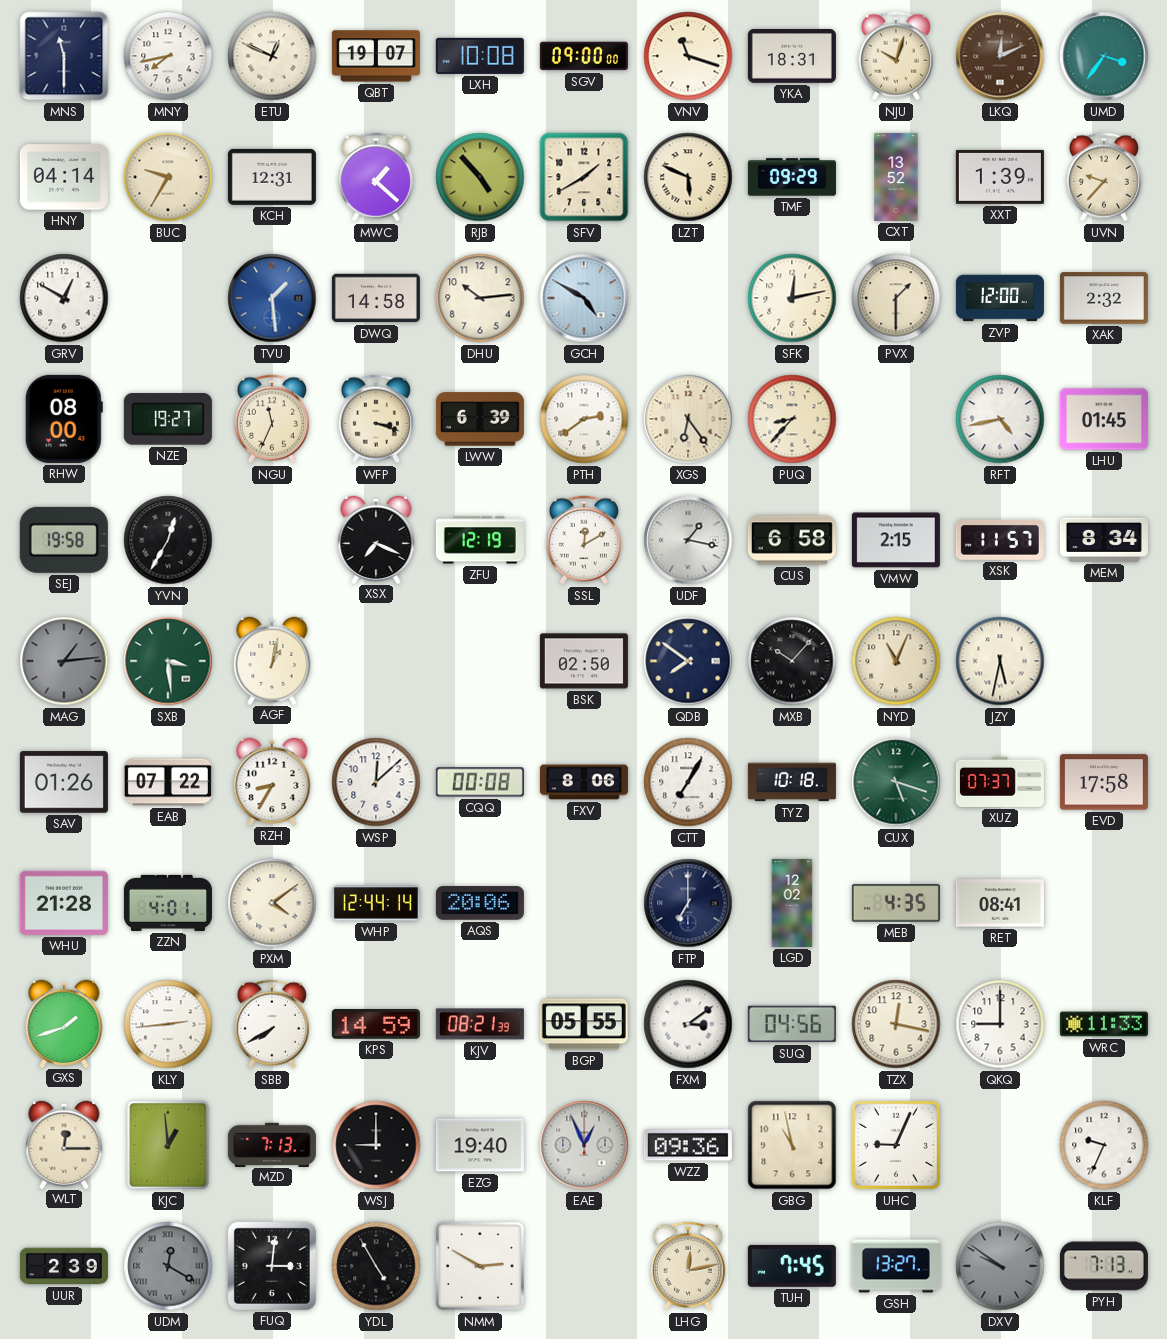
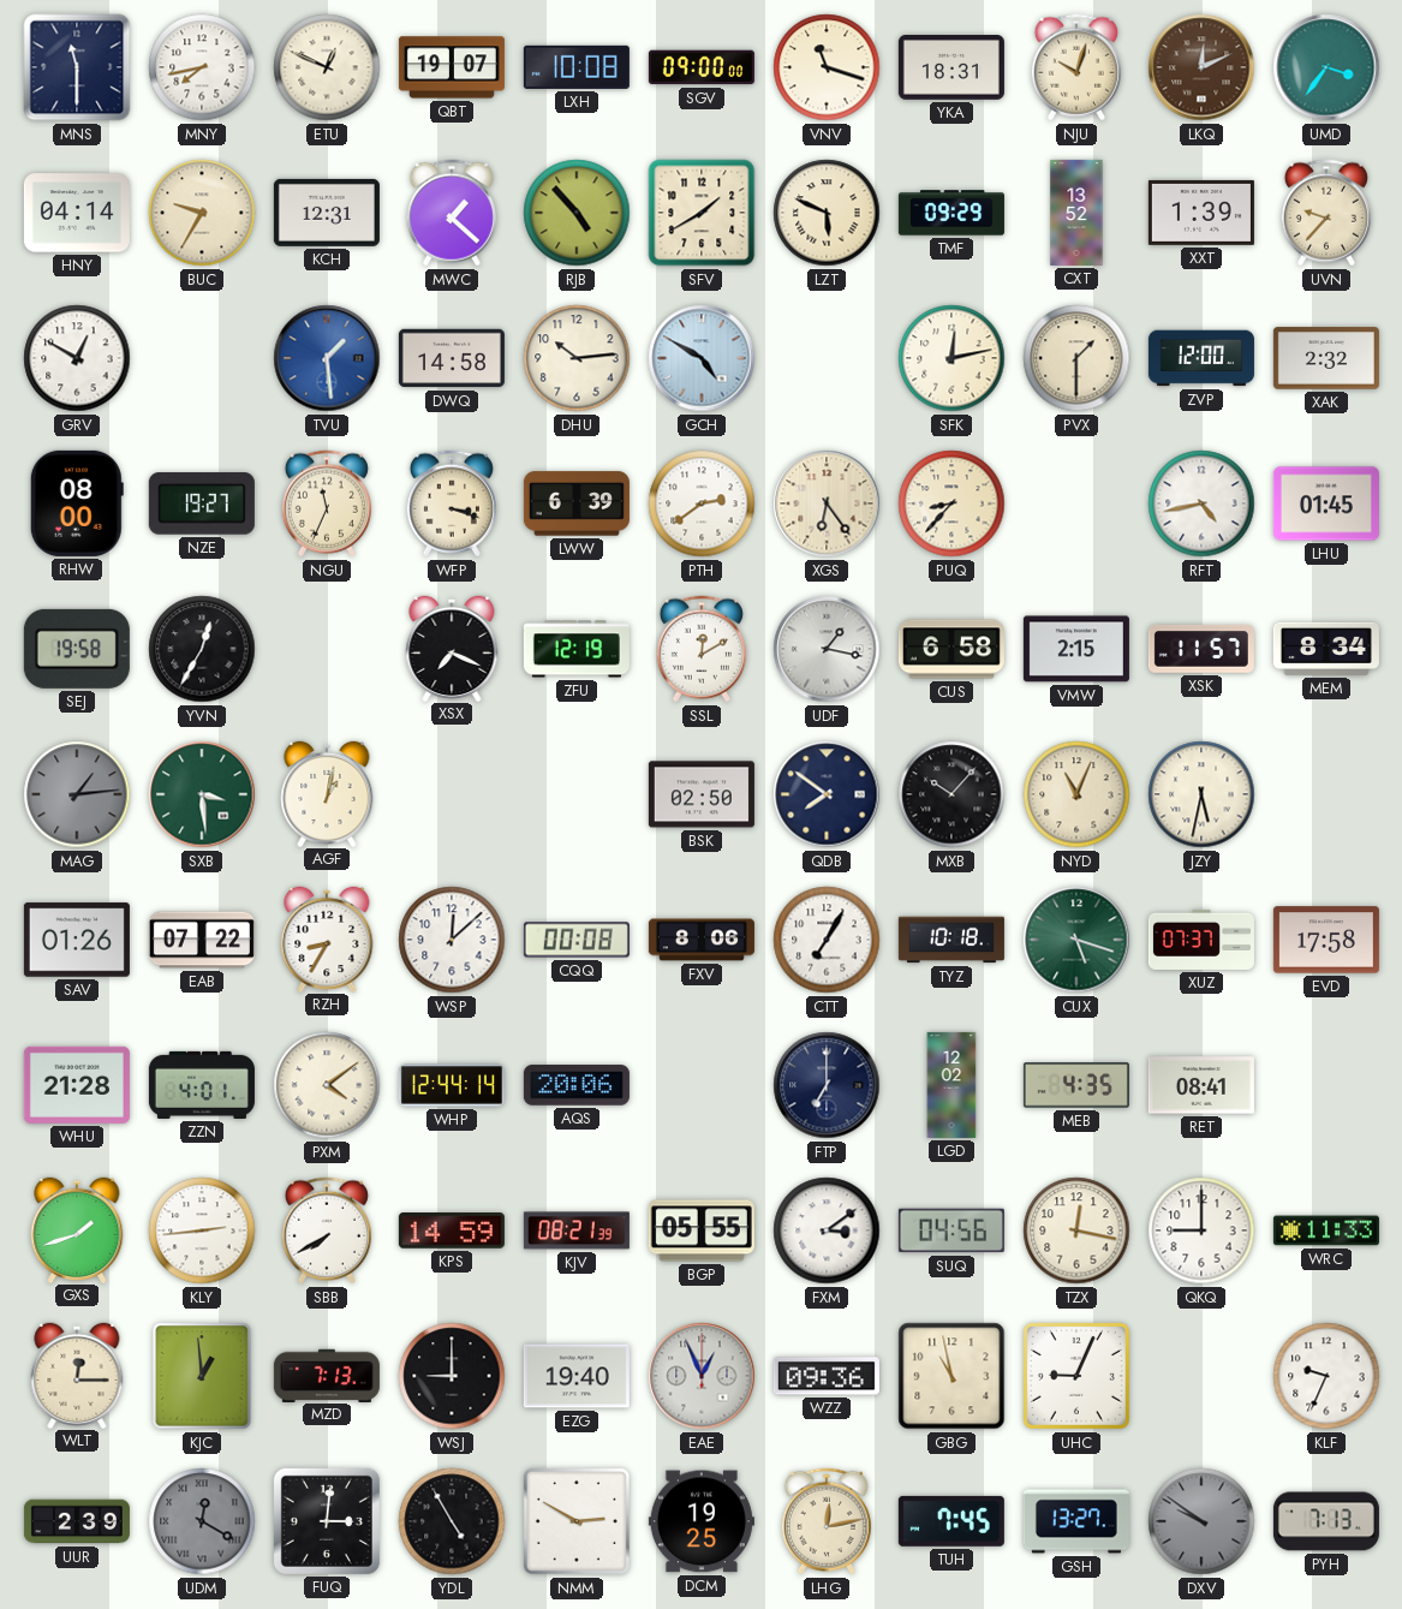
DCM: none -> 19:25
